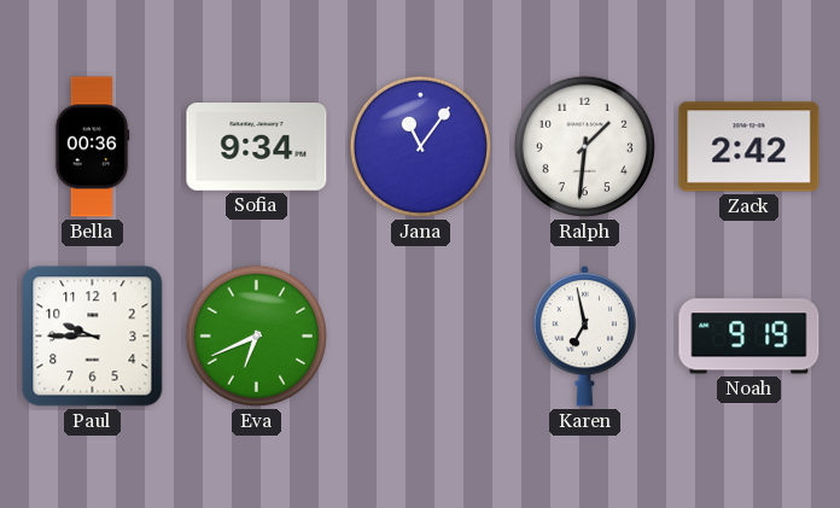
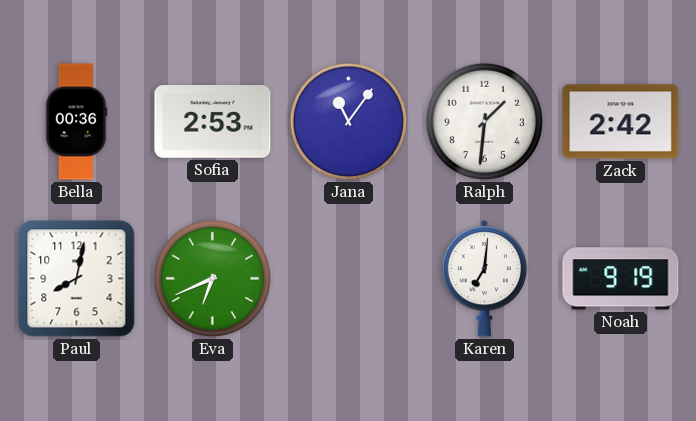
Sofia: 9:34 -> 2:53
Paul: 9:45 -> 8:02
Karen: 6:58 -> 7:01
